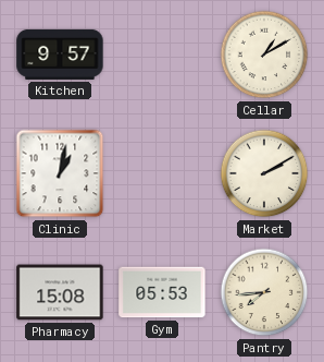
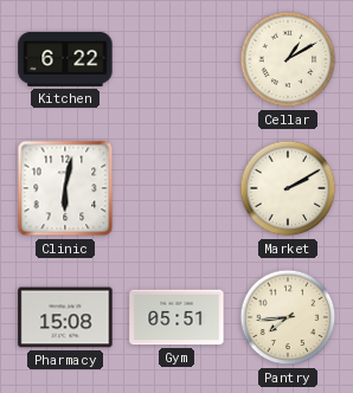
Kitchen: 9:57 -> 6:22
Clinic: 1:02 -> 6:02
Gym: 05:53 -> 05:51
